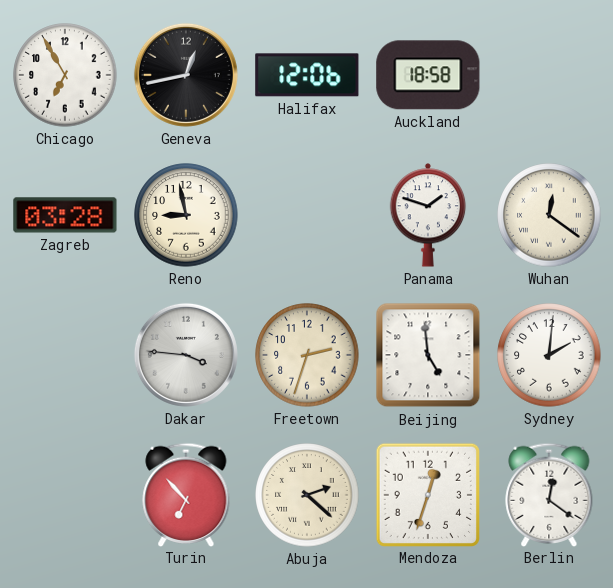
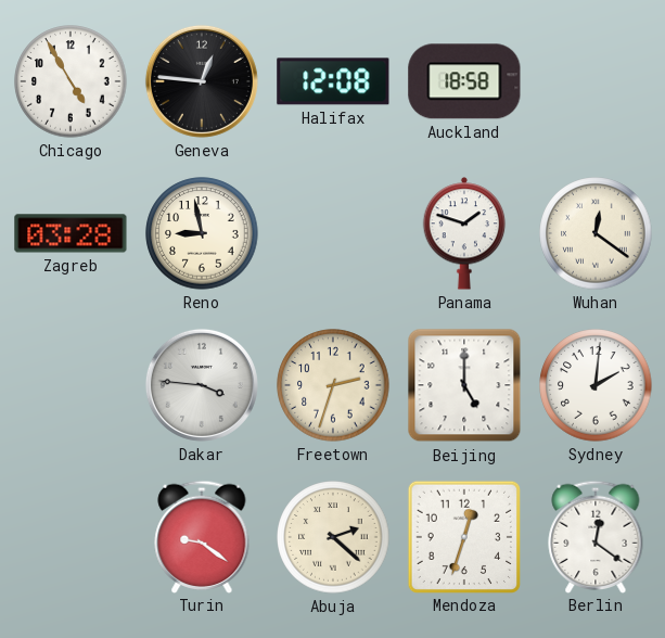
Chicago: 6:55 -> 4:55
Geneva: 12:43 -> 12:46
Halifax: 12:06 -> 12:08
Beijing: 4:59 -> 5:00
Turin: 6:53 -> 9:21
